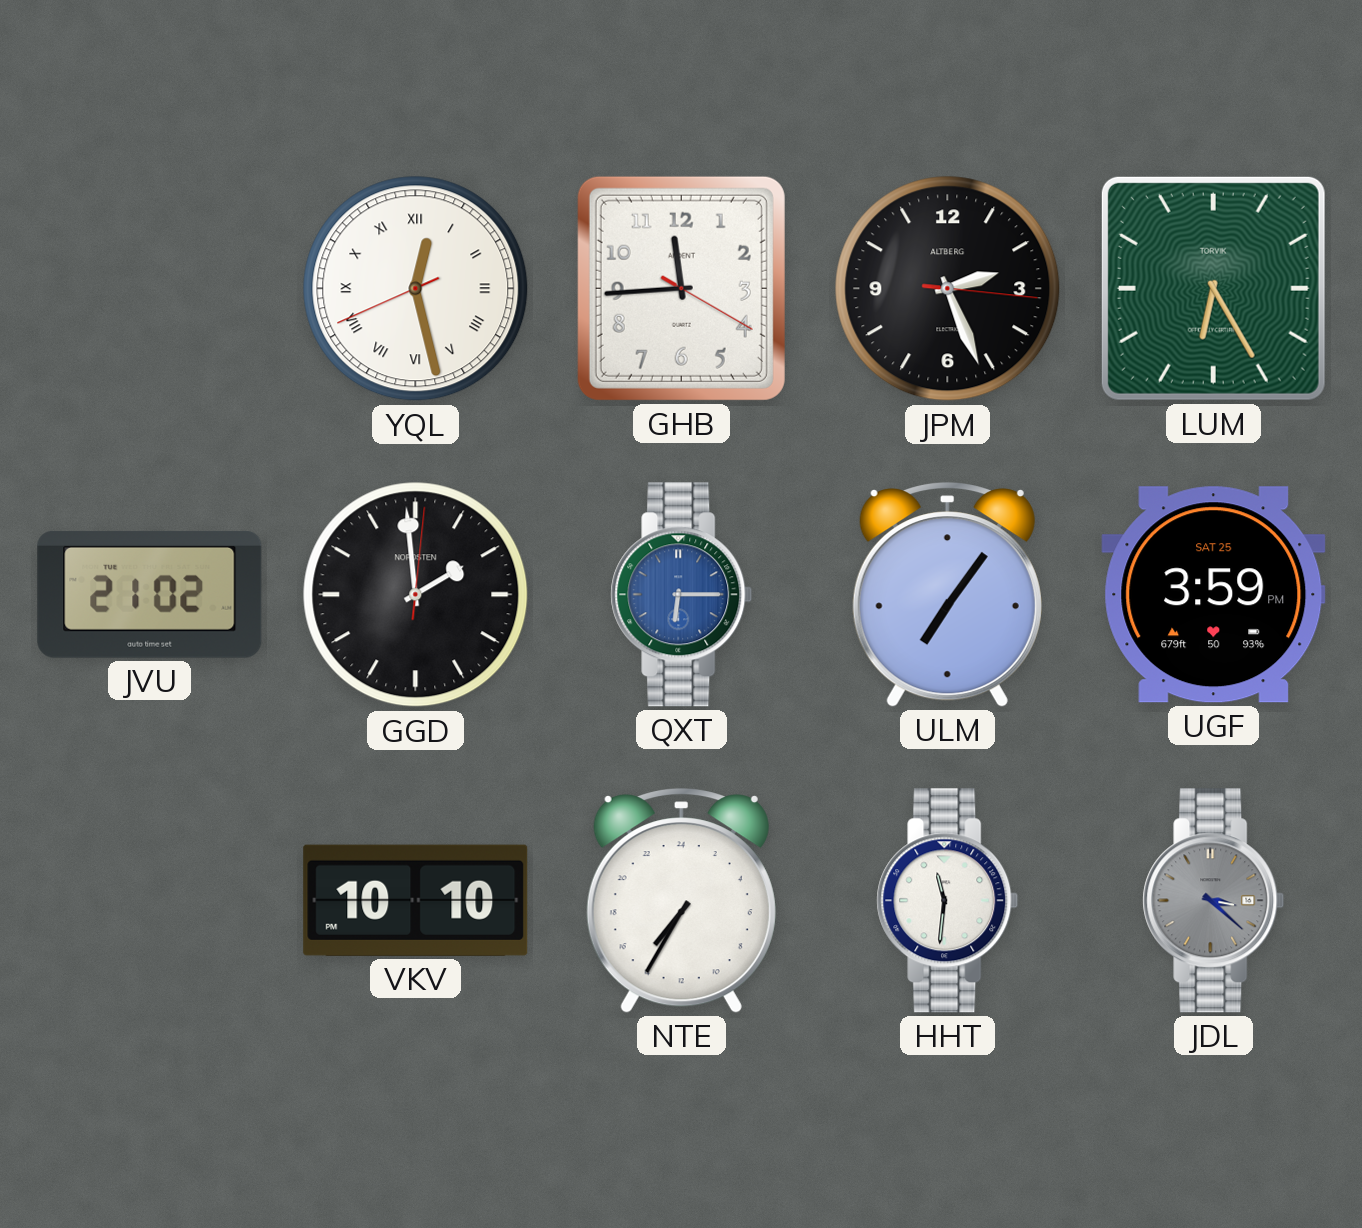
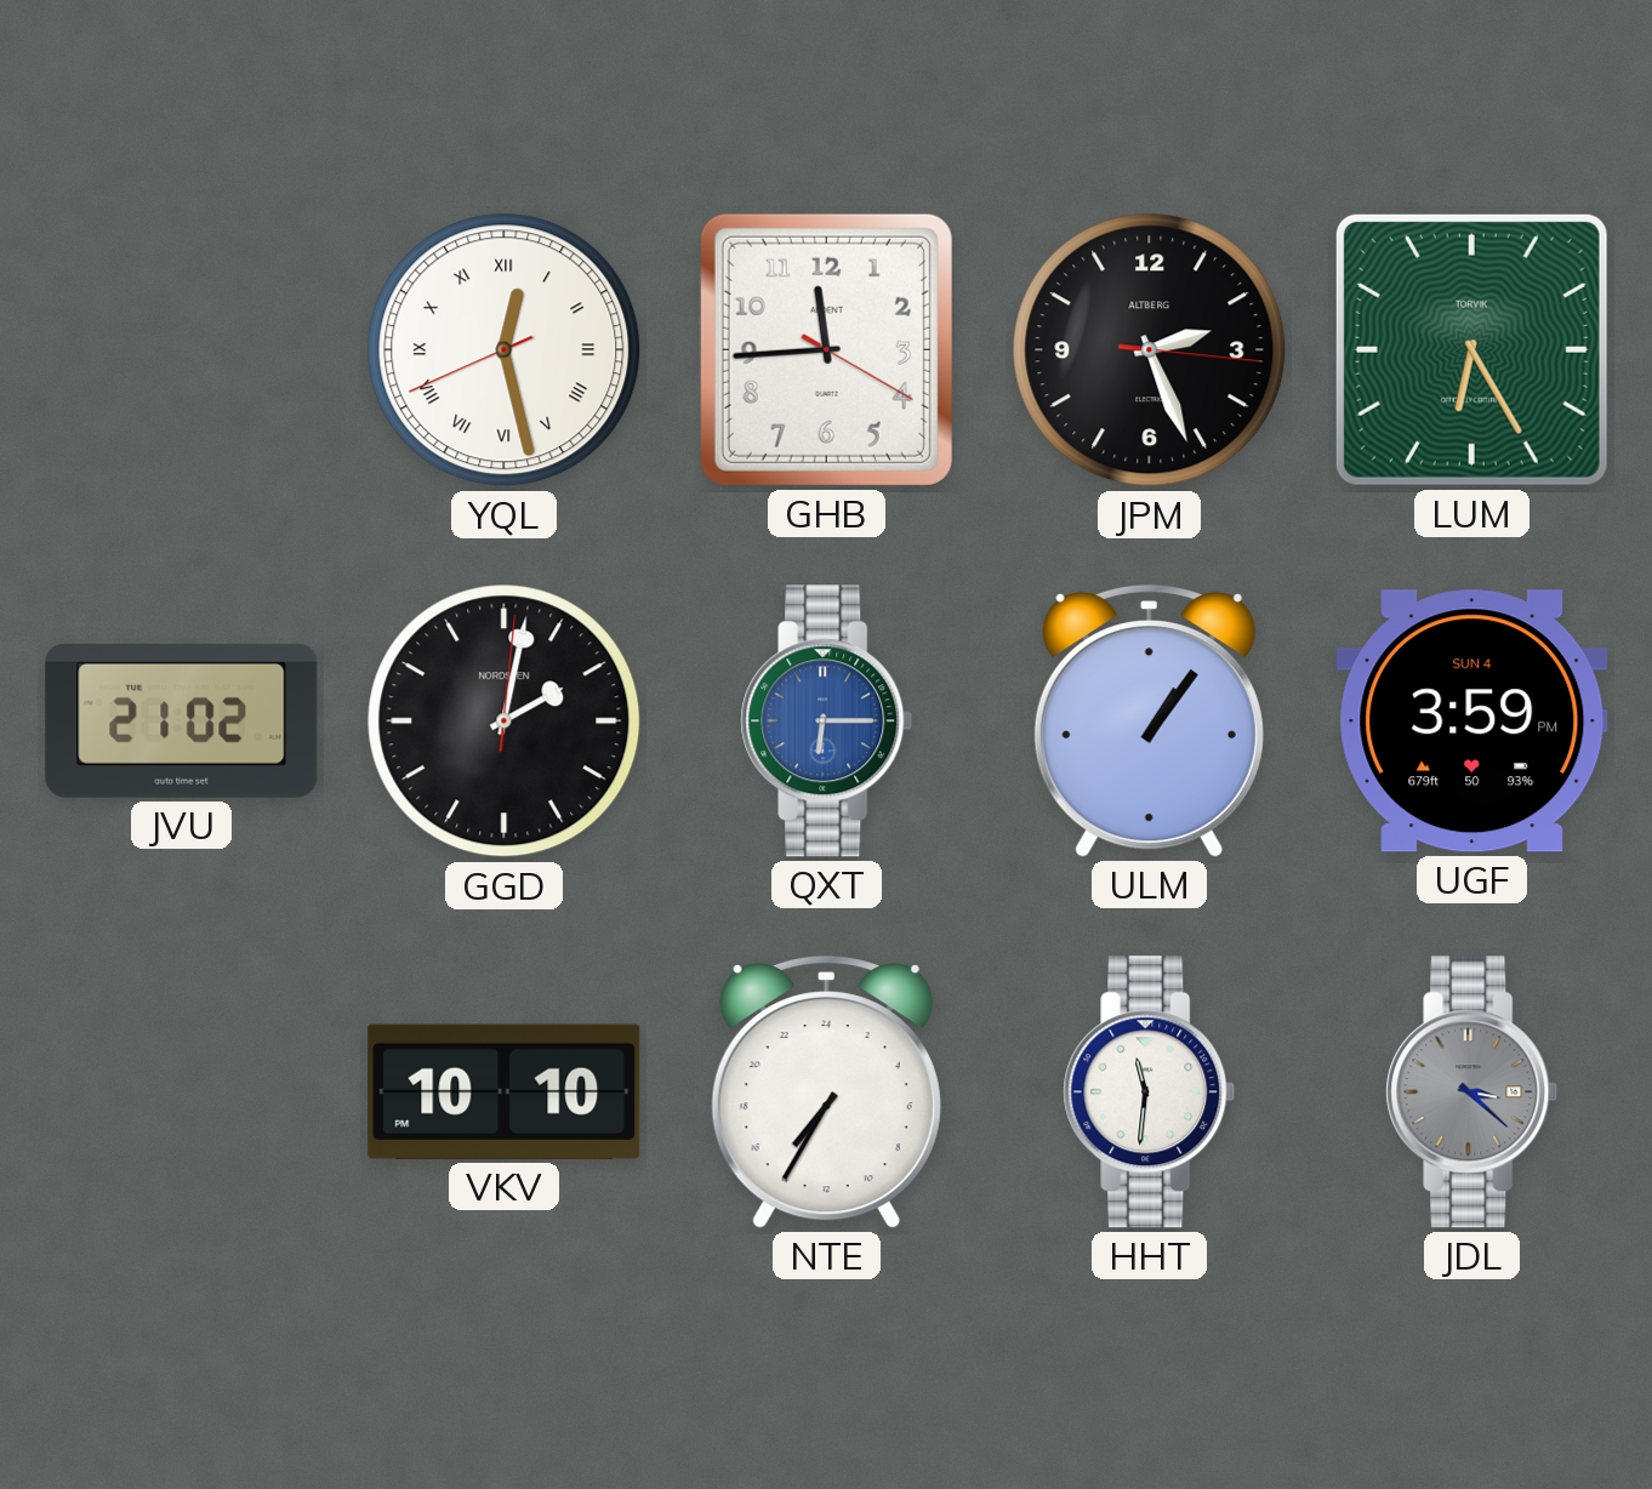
GGD: 1:59 -> 2:02
ULM: 7:06 -> 1:06
UGF date: SAT 25 -> SUN 4
